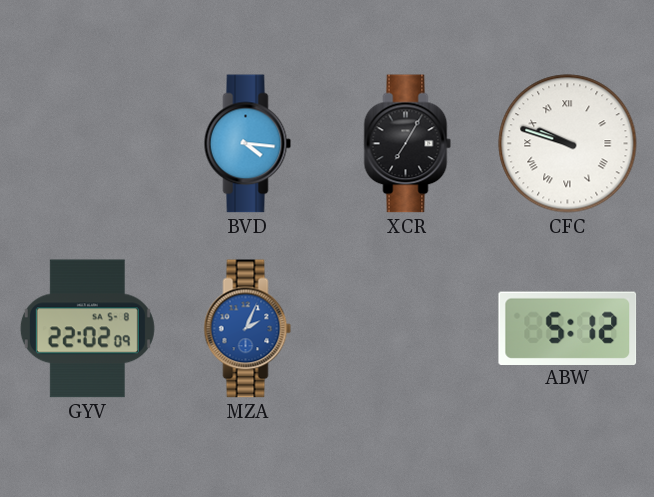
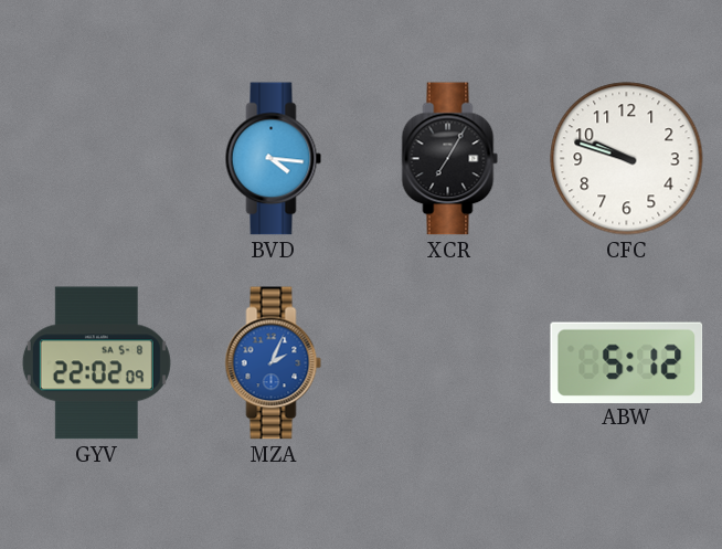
CFC numerals: Roman -> Arabic
